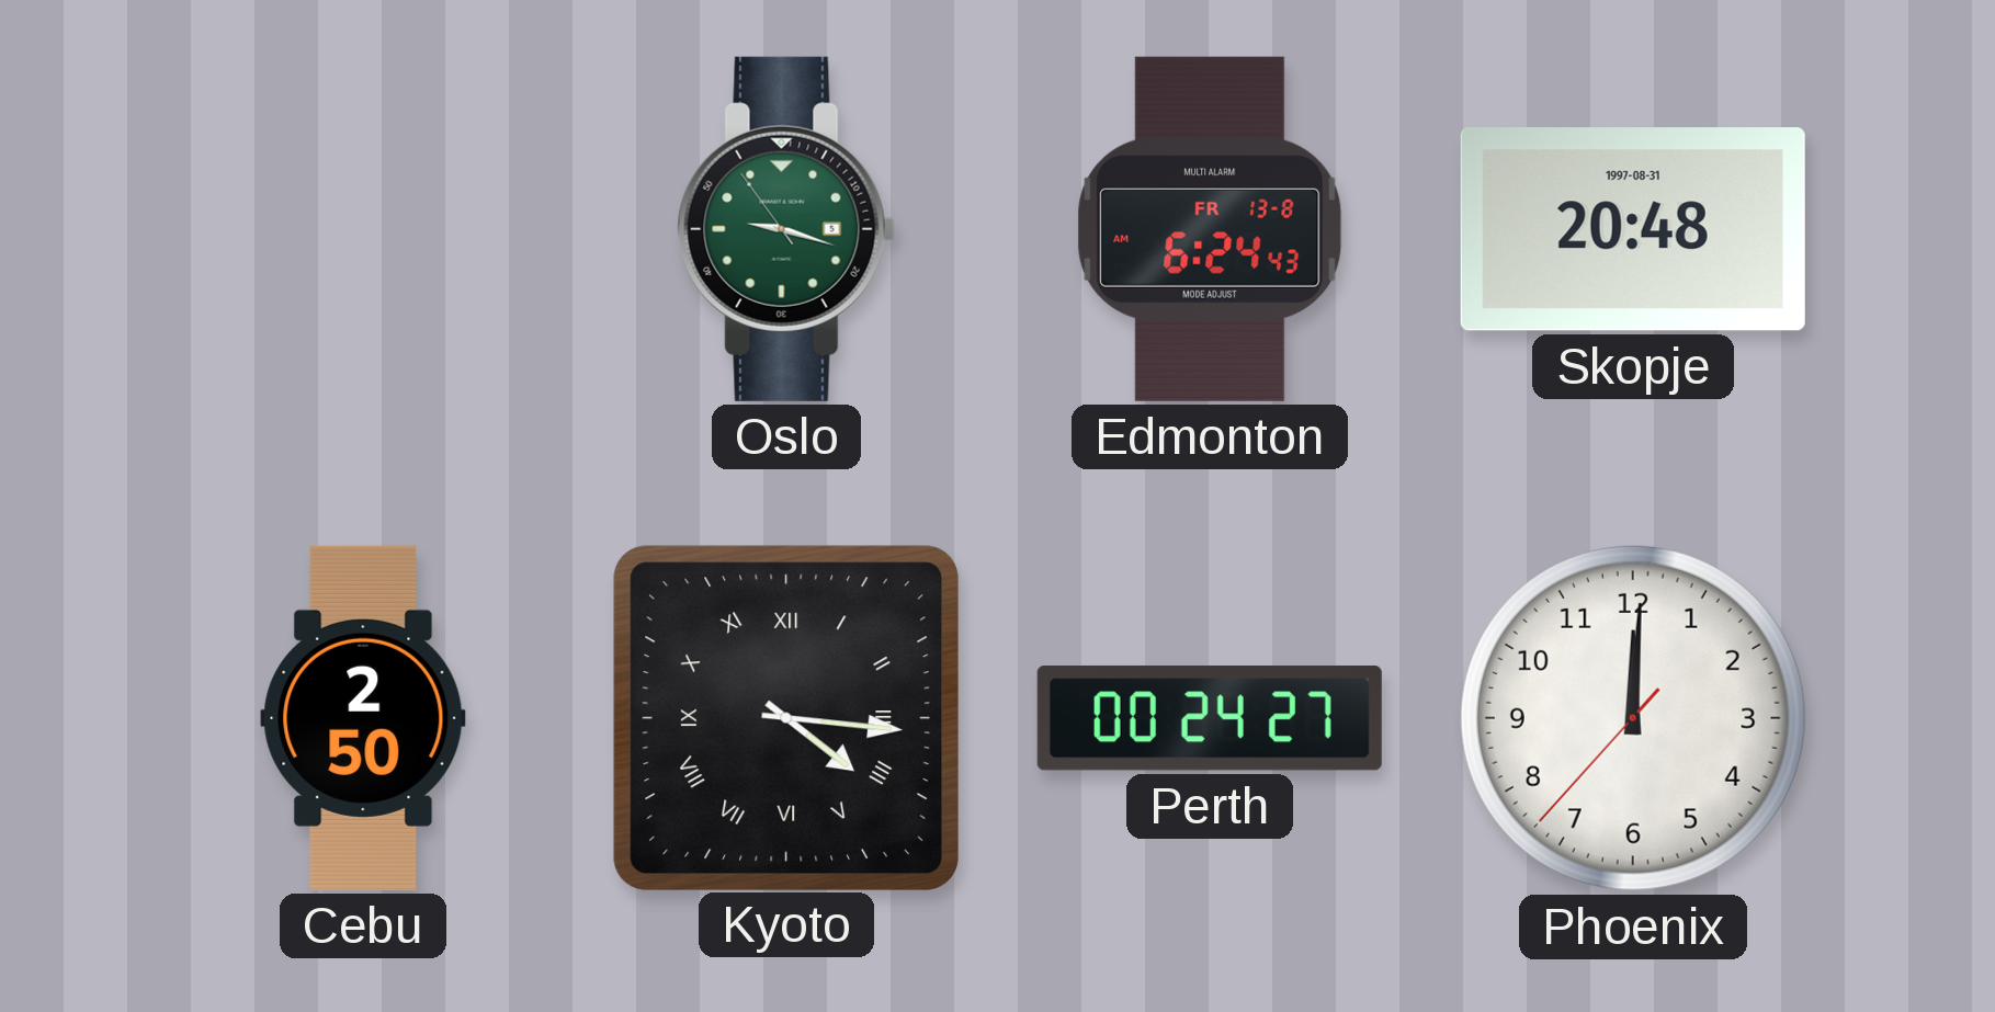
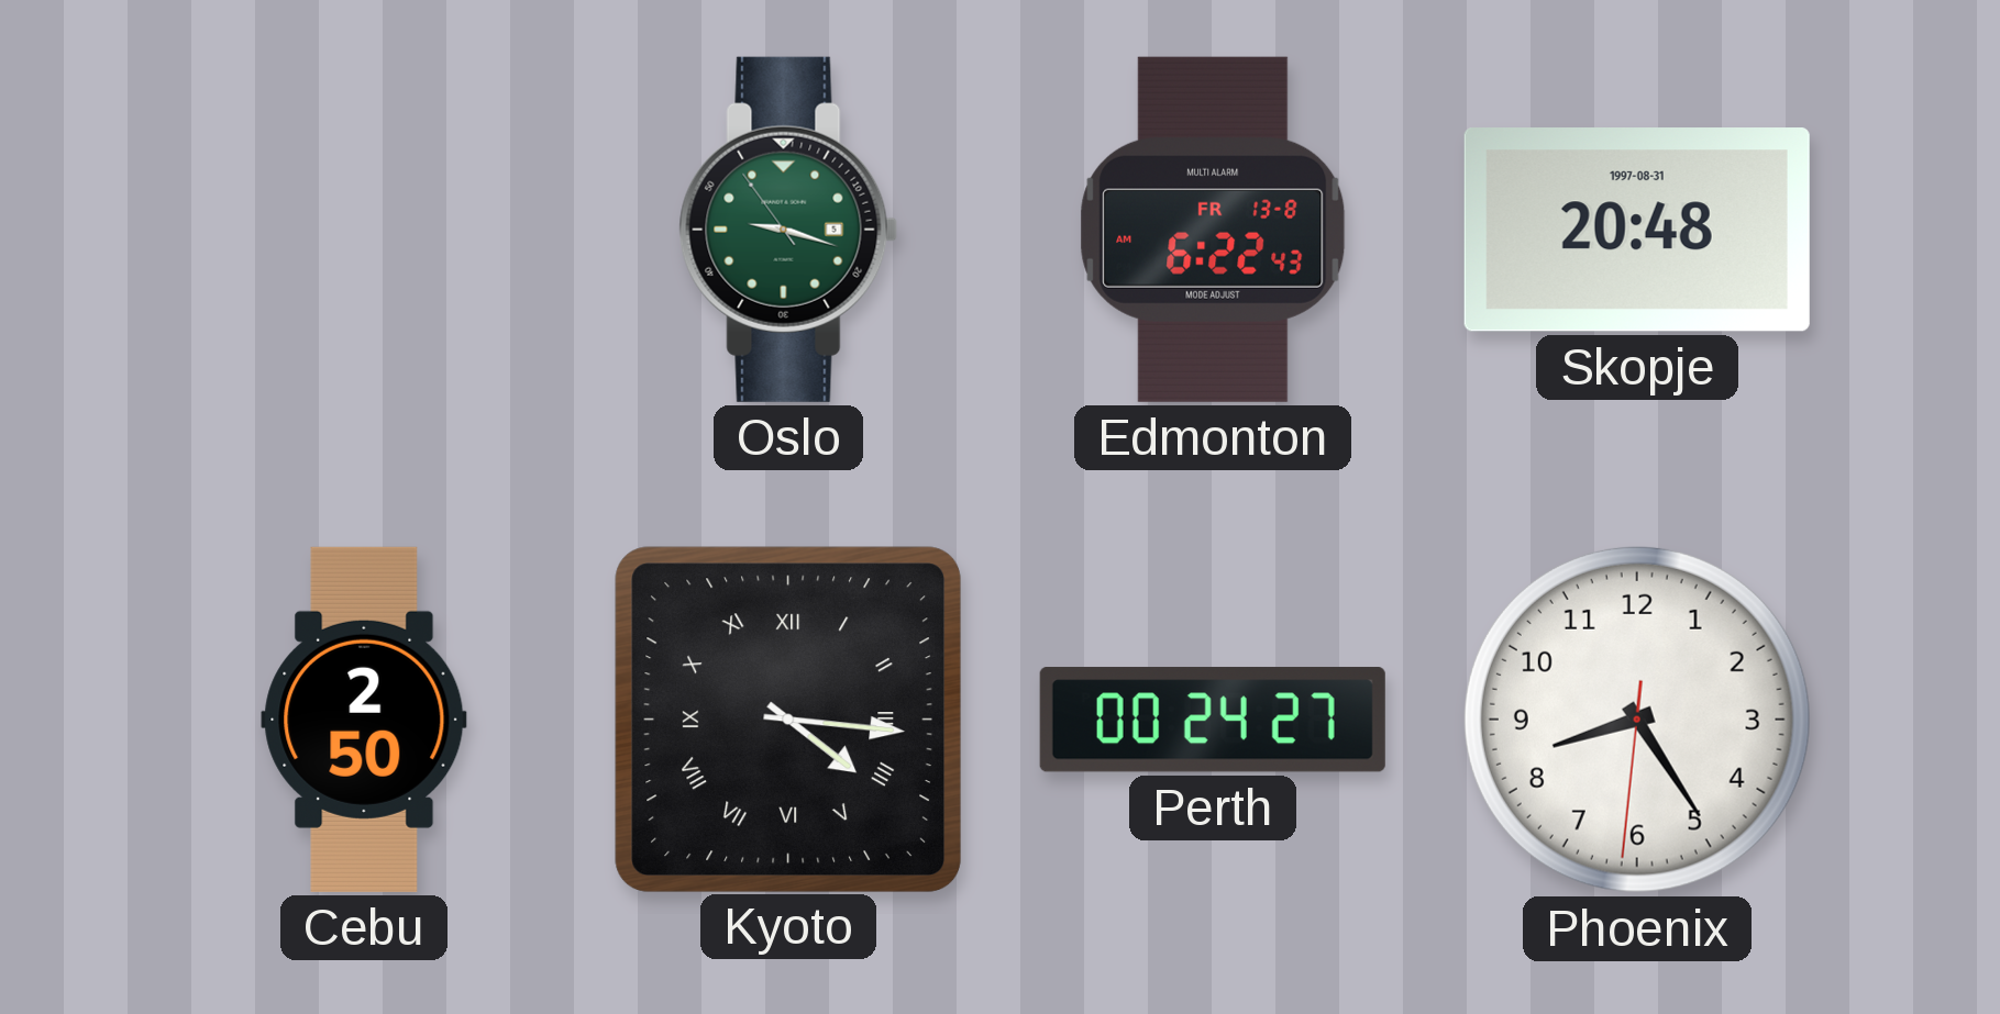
Edmonton: 6:24 -> 6:22
Phoenix: 12:00 -> 8:24
